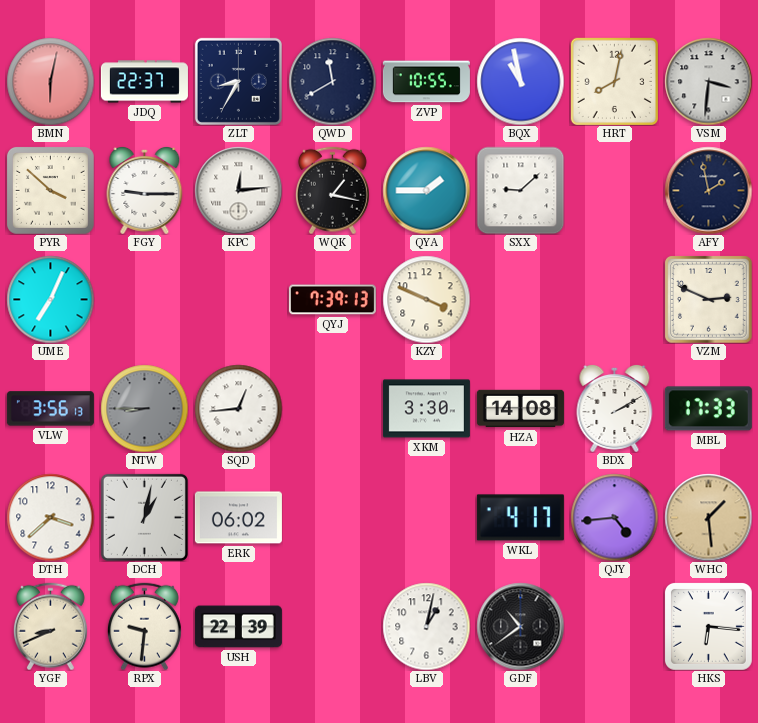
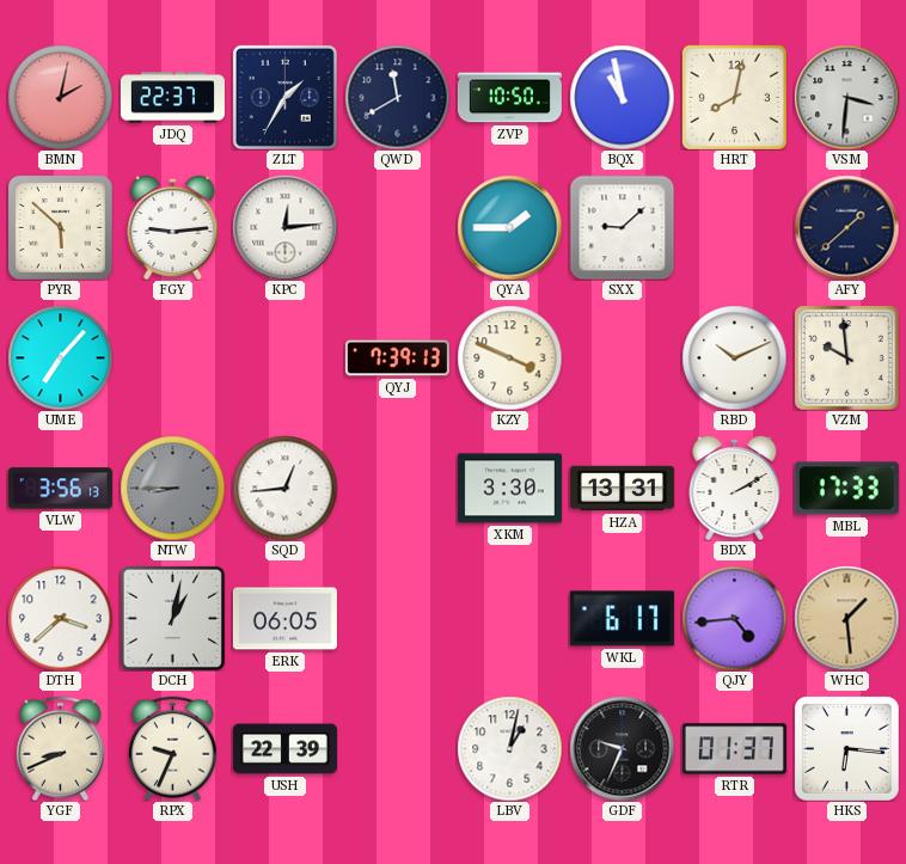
BMN: 6:02 -> 2:02
ZLT: 8:35 -> 1:35
ZVP: 10:55 -> 10:50
PYR: 3:52 -> 5:52
FGY: 9:15 -> 9:14
WQK: 1:17 -> none
AFY: 1:58 -> 1:38
UME: 7:04 -> 7:07
RBD: none -> 10:11
VZM: 2:49 -> 9:59
HZA: 14:08 -> 13:31
ERK: 06:02 -> 06:05
WKL: 4:17 -> 6:17
RPX: 9:31 -> 9:34
GDF: 10:39 -> 9:34
RTR: none -> 01:37
